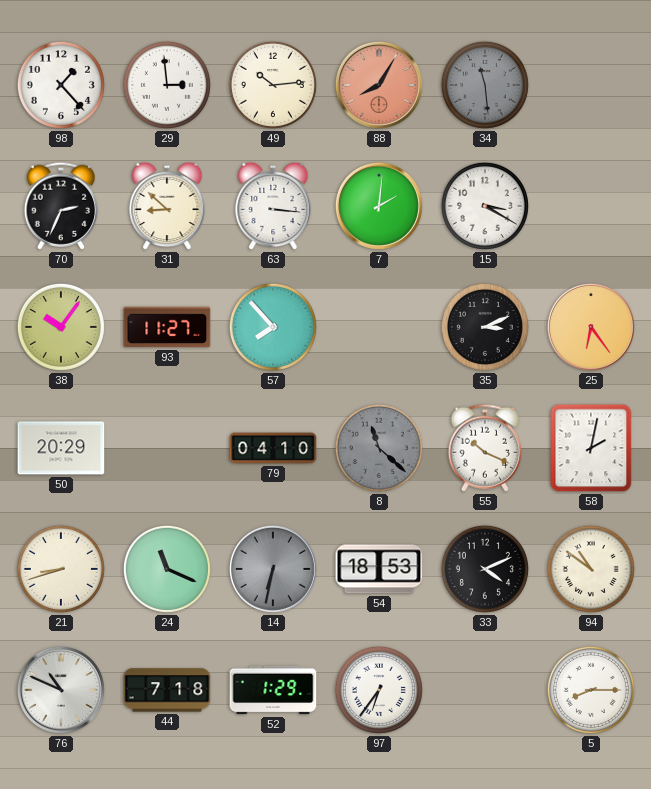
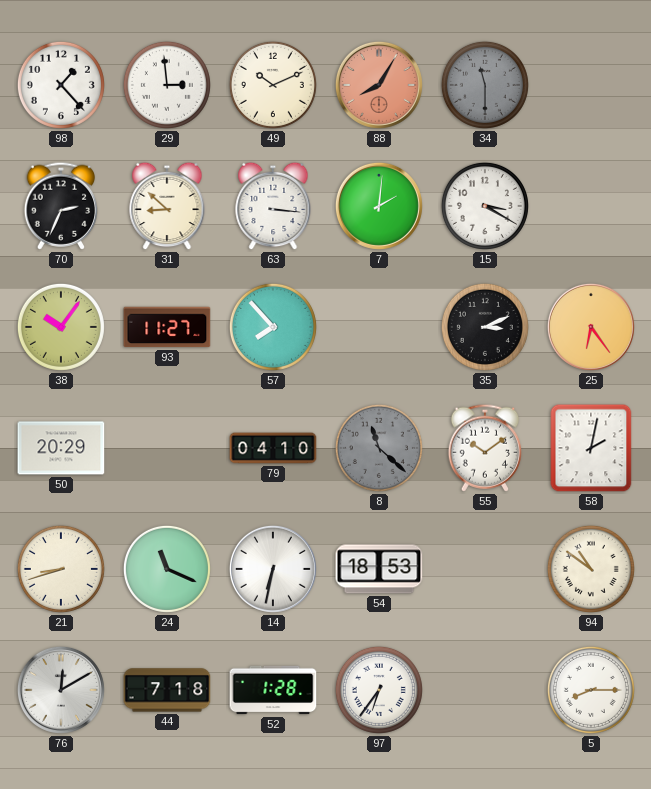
49: 10:14 -> 10:11
34: 11:29 -> 11:30
55: 10:19 -> 10:09
14 dial: grey -> white
33: 4:11 -> none
76: 10:49 -> 12:10
52: 1:29 -> 1:28
